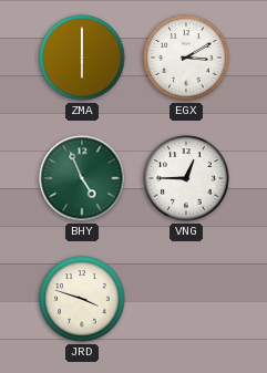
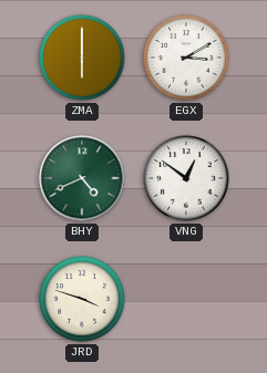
BHY: 4:56 -> 4:41
VNG: 12:45 -> 12:51
